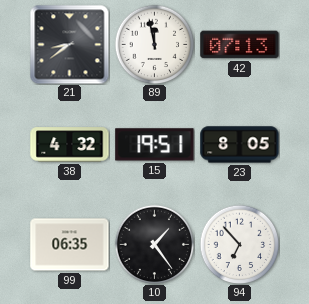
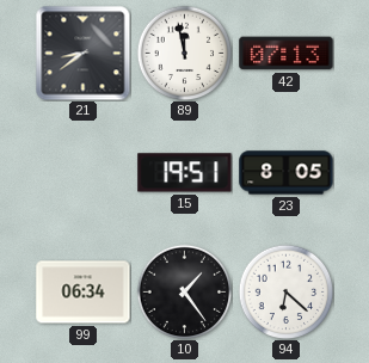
38: 4:32 -> none
99: 06:35 -> 06:34
94: 6:53 -> 6:22
